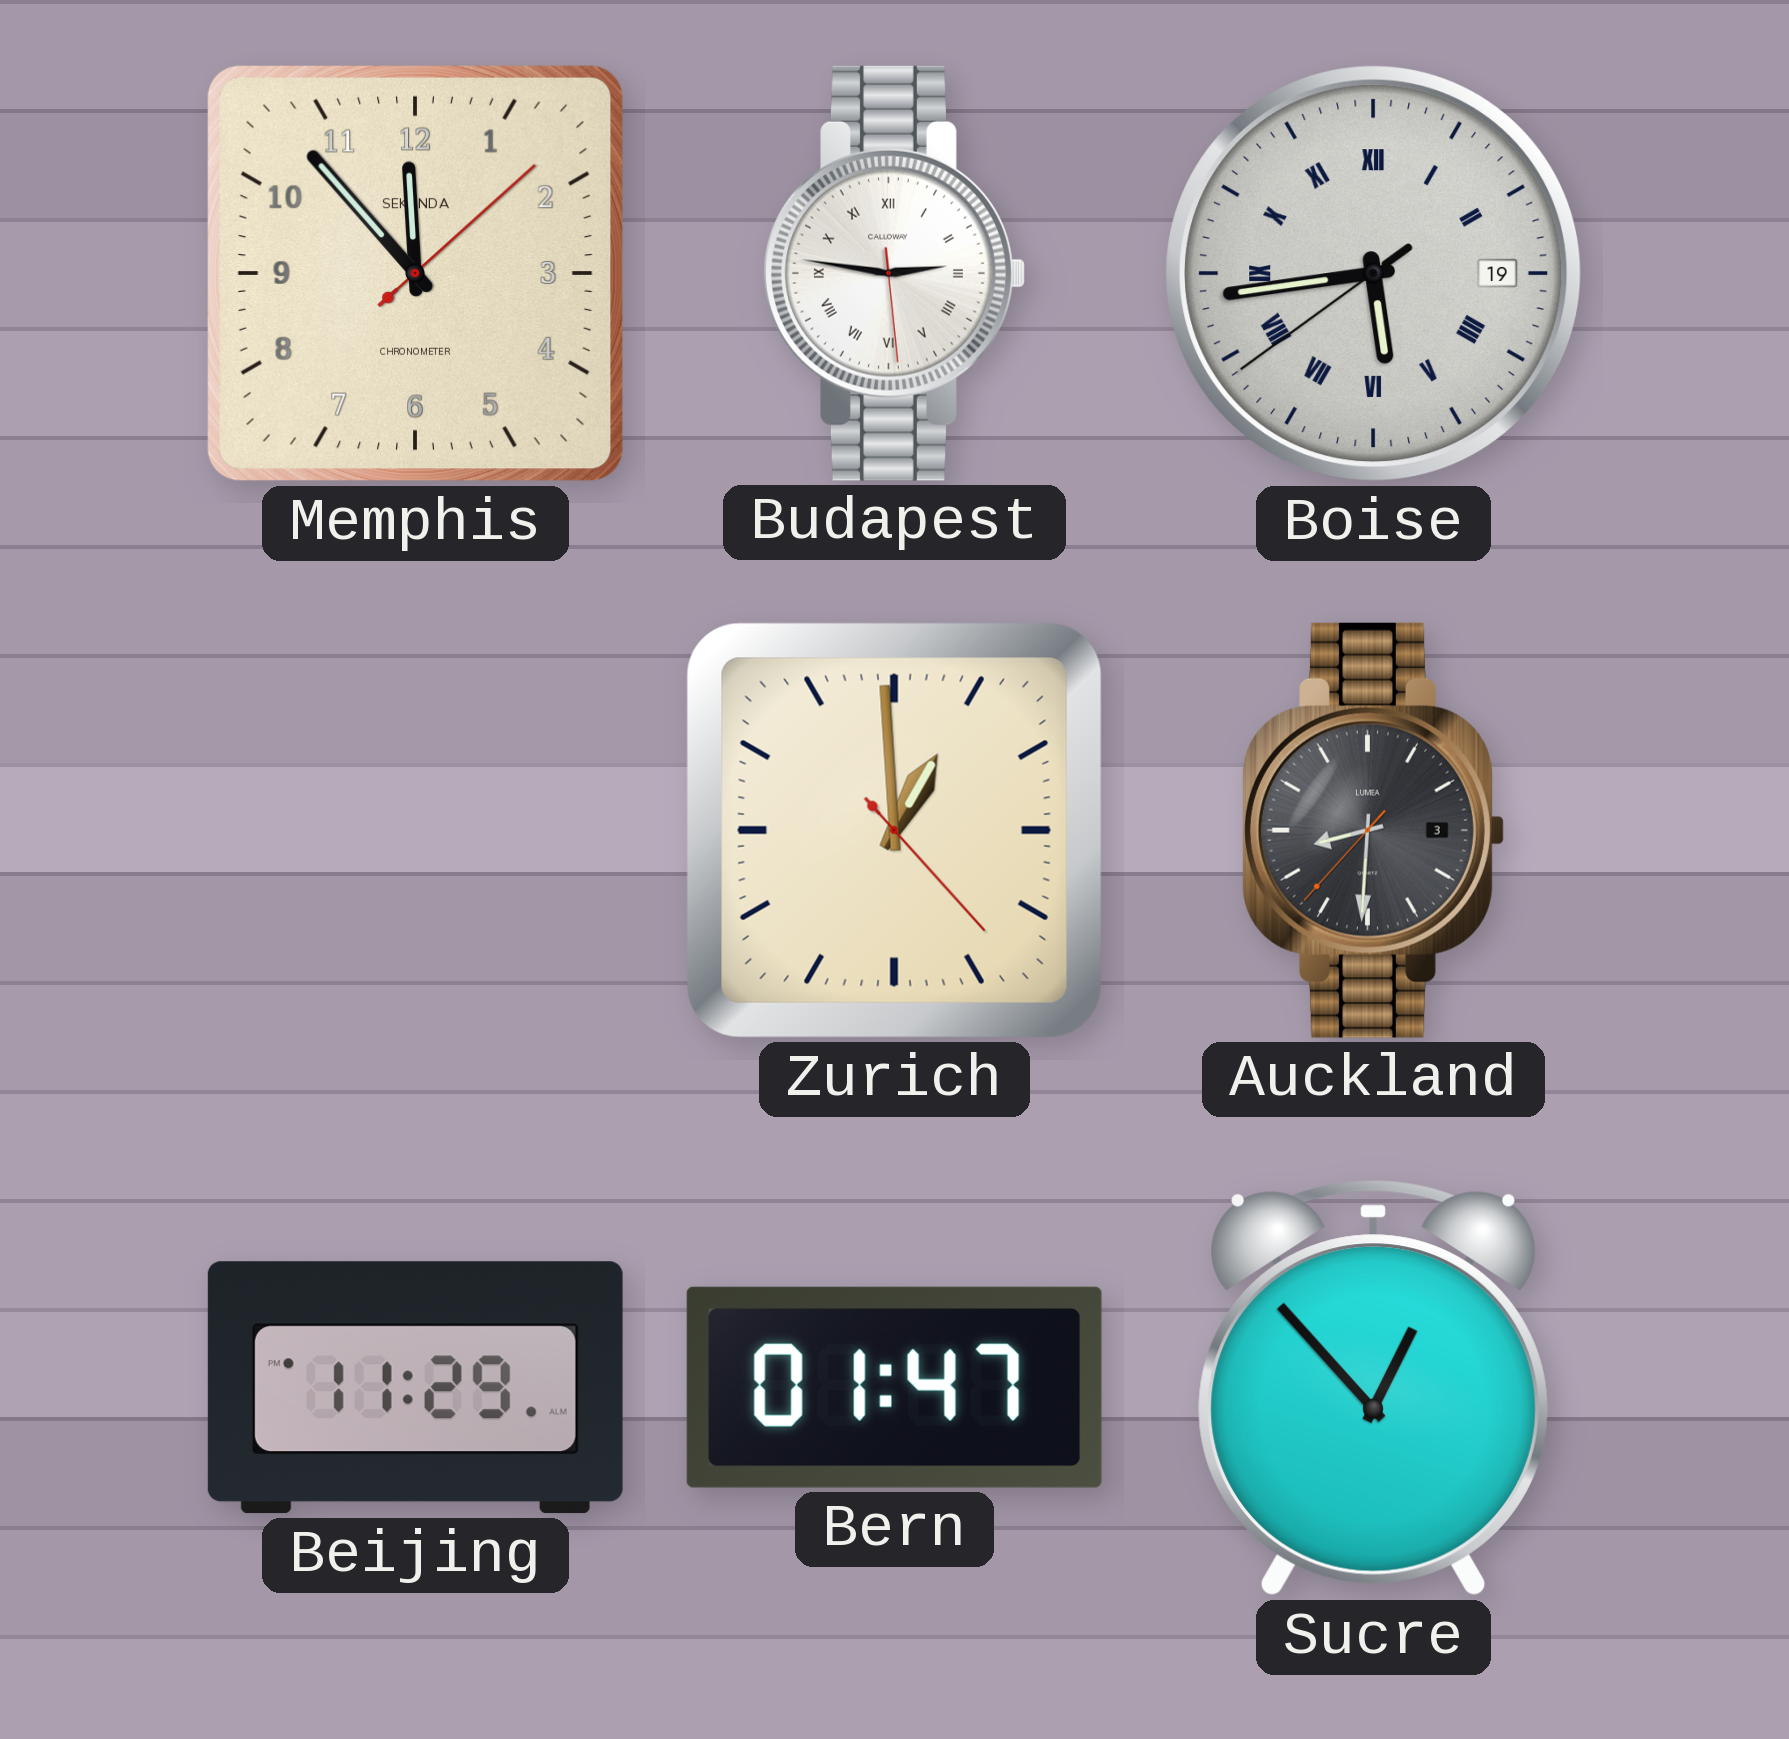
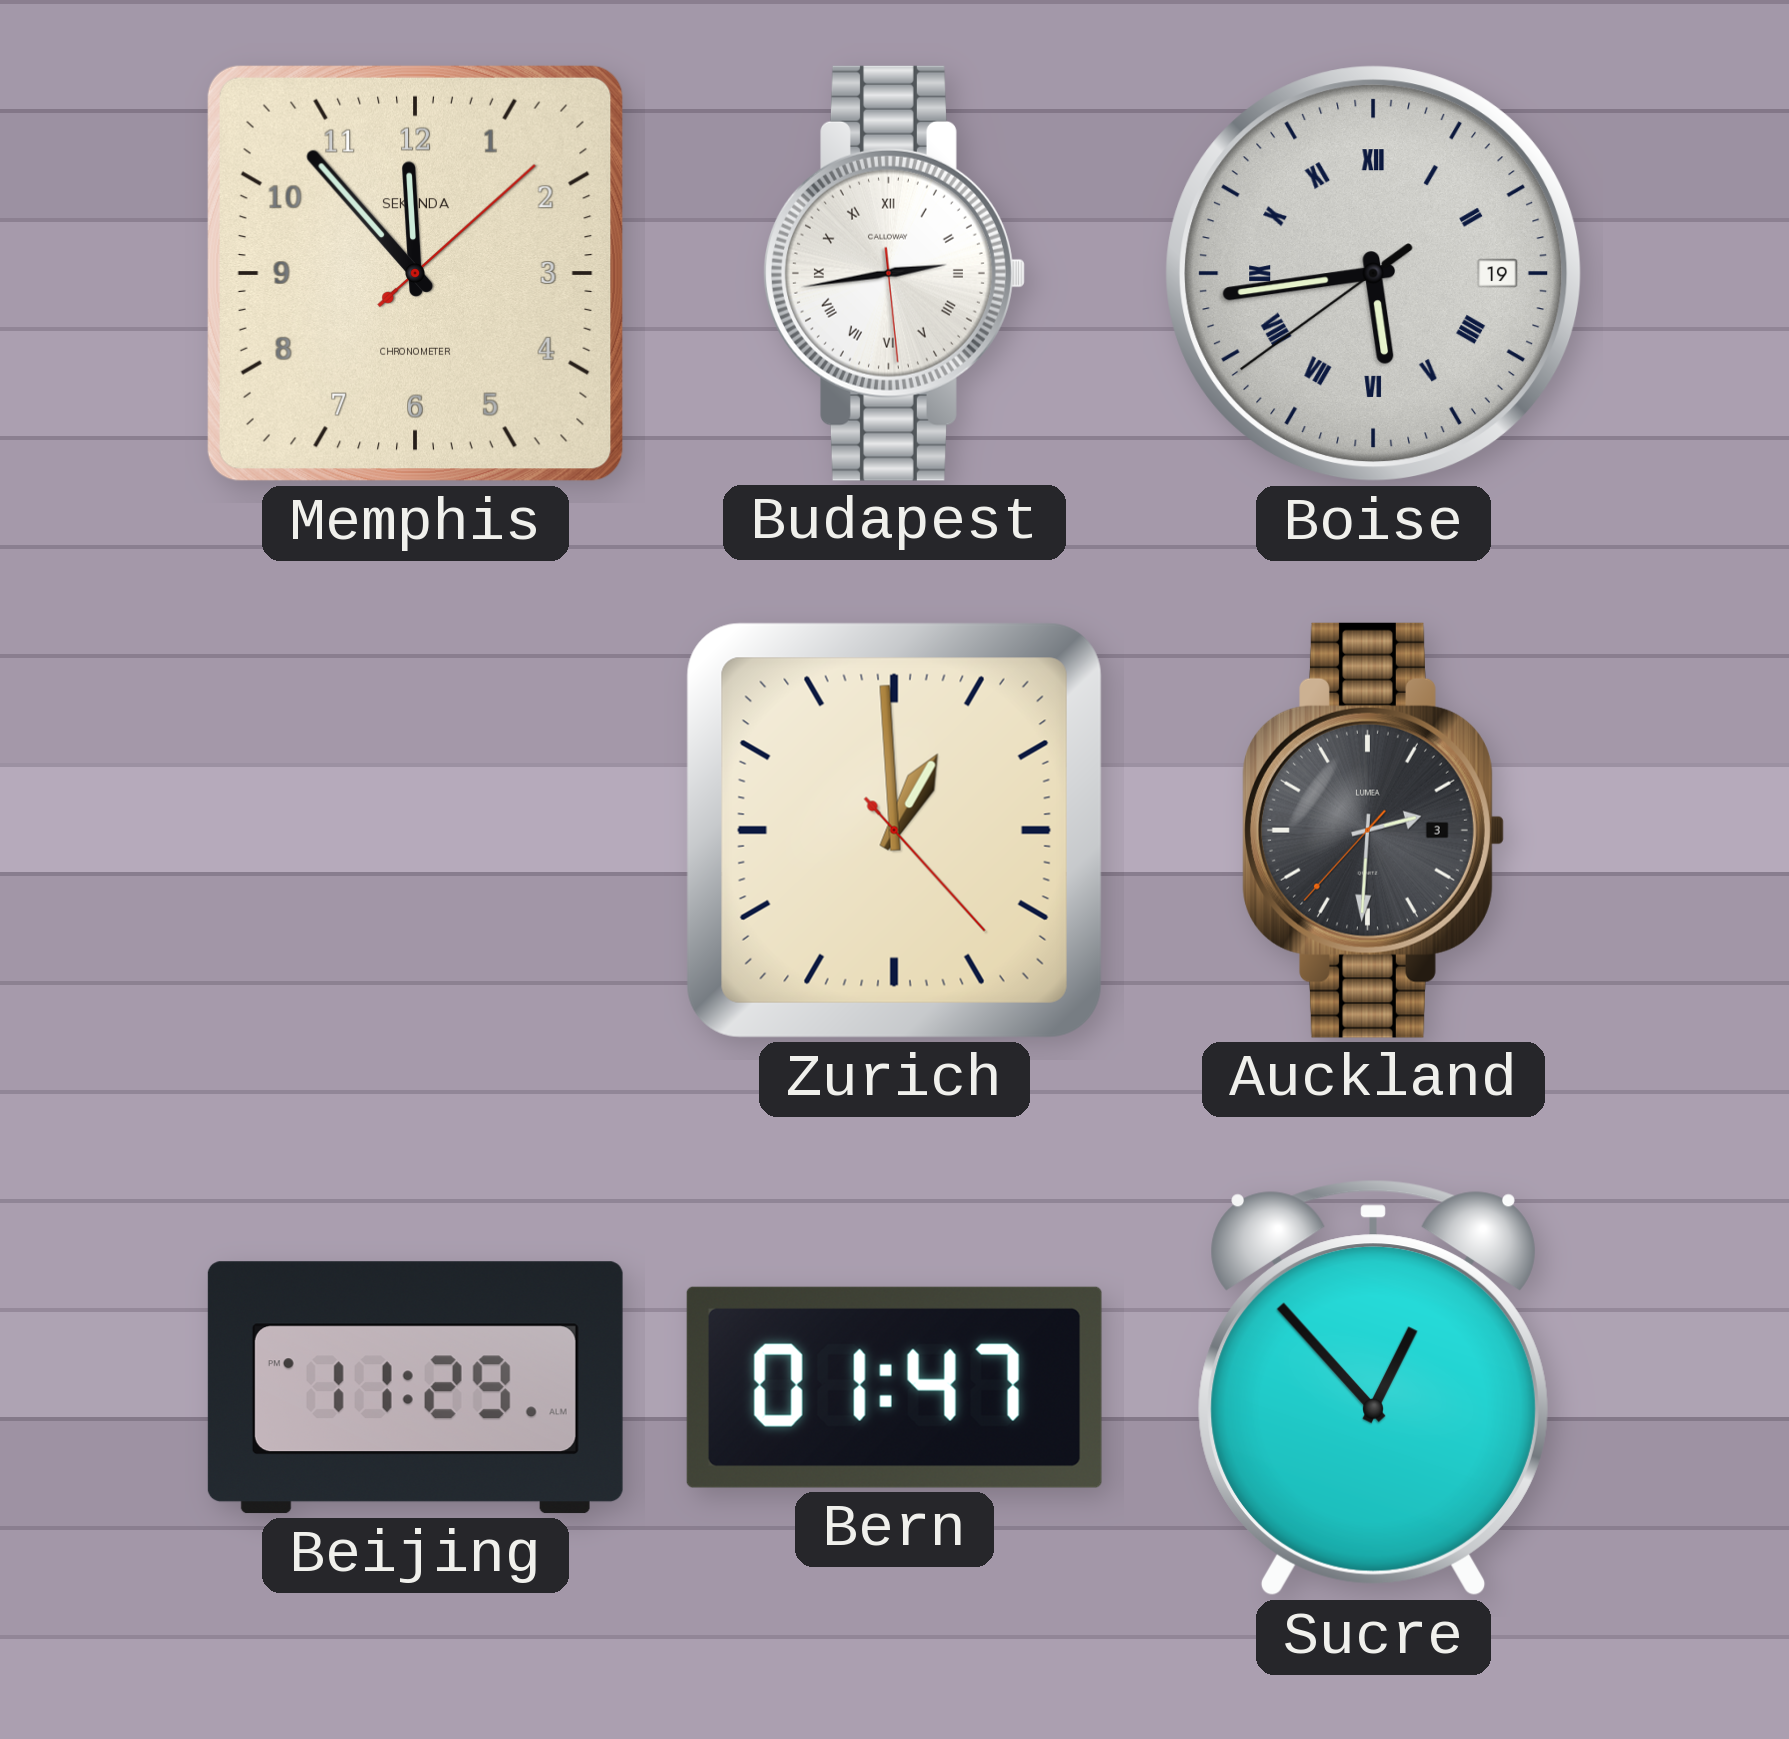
Budapest: 2:46 -> 2:43
Auckland: 8:30 -> 2:30
